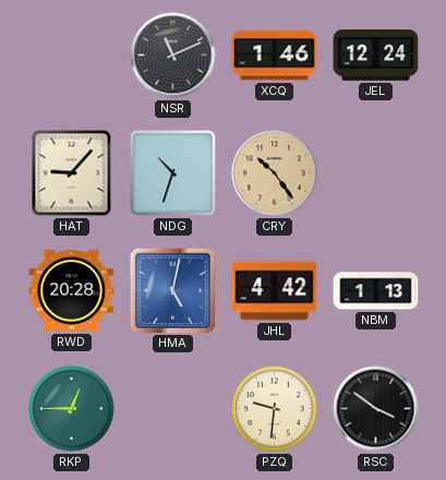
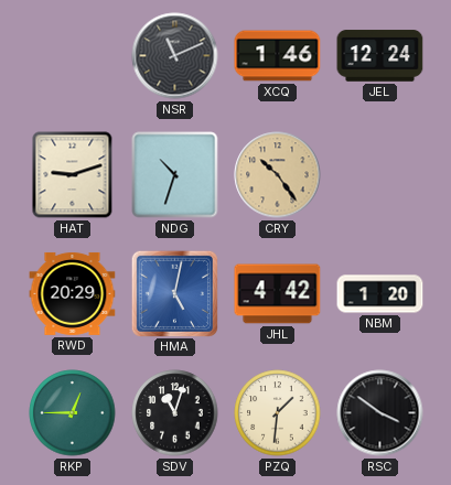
HAT: 9:07 -> 9:12
RWD: 20:28 -> 20:29
NBM: 1:13 -> 1:20
SDV: none -> 11:03
PZQ: 9:31 -> 1:31
